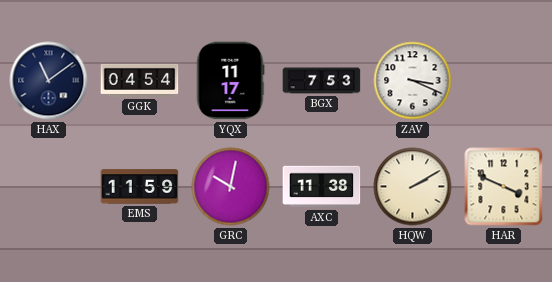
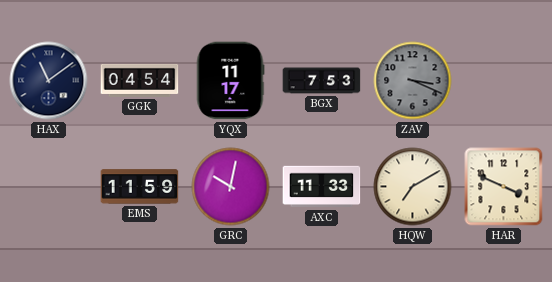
ZAV dial: white -> grey
AXC: 11:38 -> 11:33
HQW: 2:10 -> 7:10
